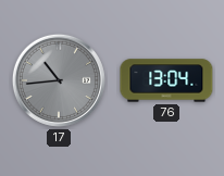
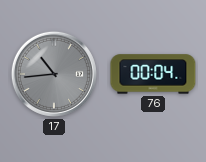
76: 13:04 -> 00:04
